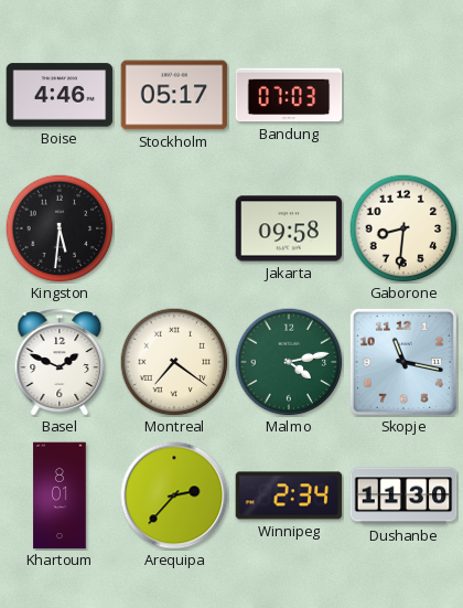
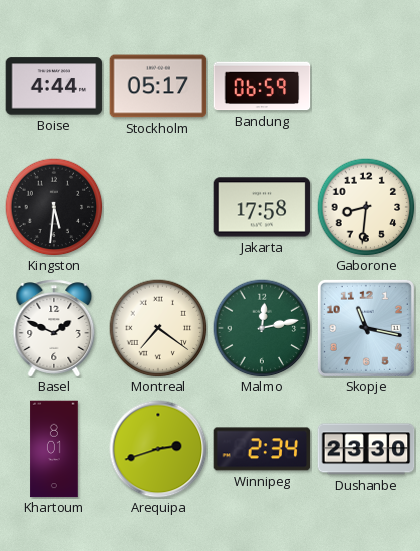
Boise: 4:46 -> 4:44
Bandung: 07:03 -> 06:59
Jakarta: 09:58 -> 17:58
Malmo: 4:13 -> 12:13
Arequipa: 2:37 -> 2:42
Dushanbe: 11:30 -> 23:30
